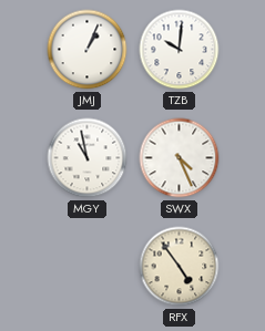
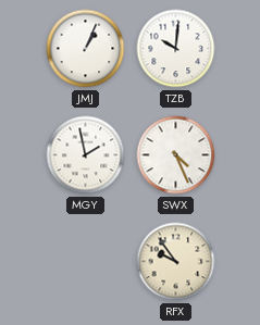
MGY: 10:58 -> 1:58
RFX: 4:54 -> 9:54
